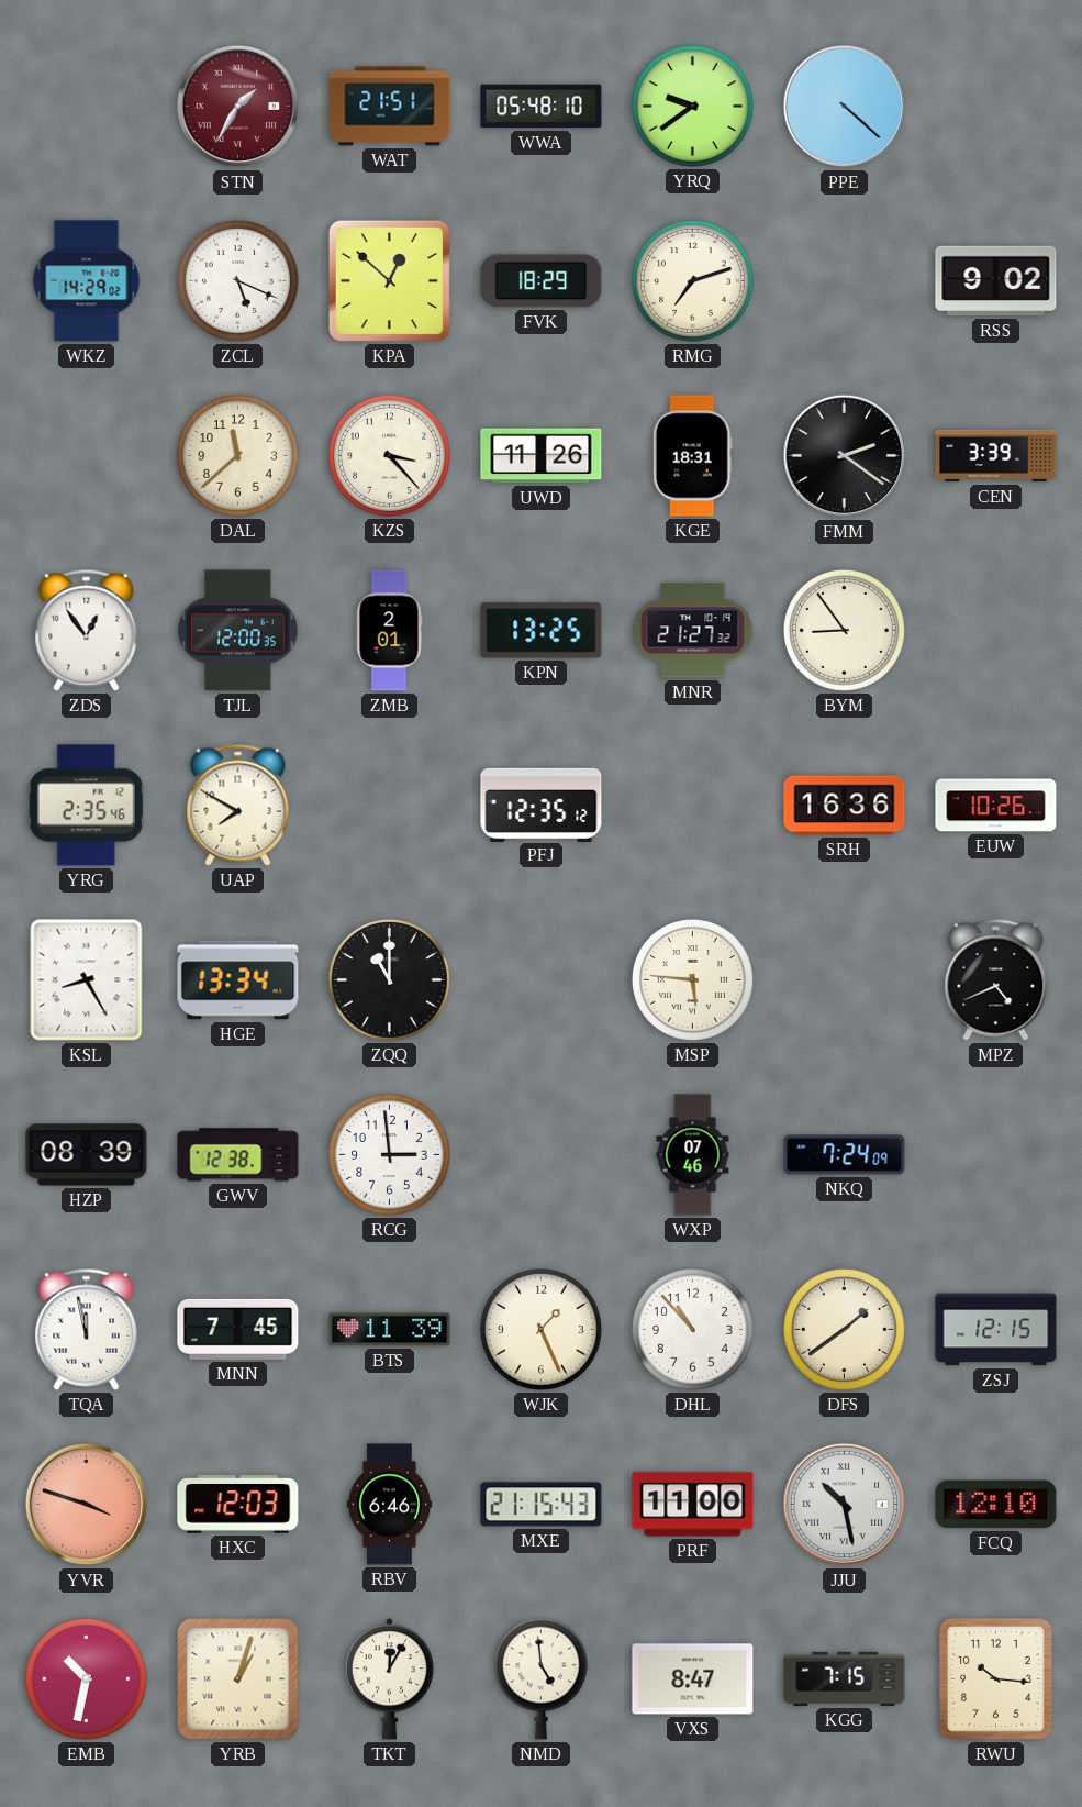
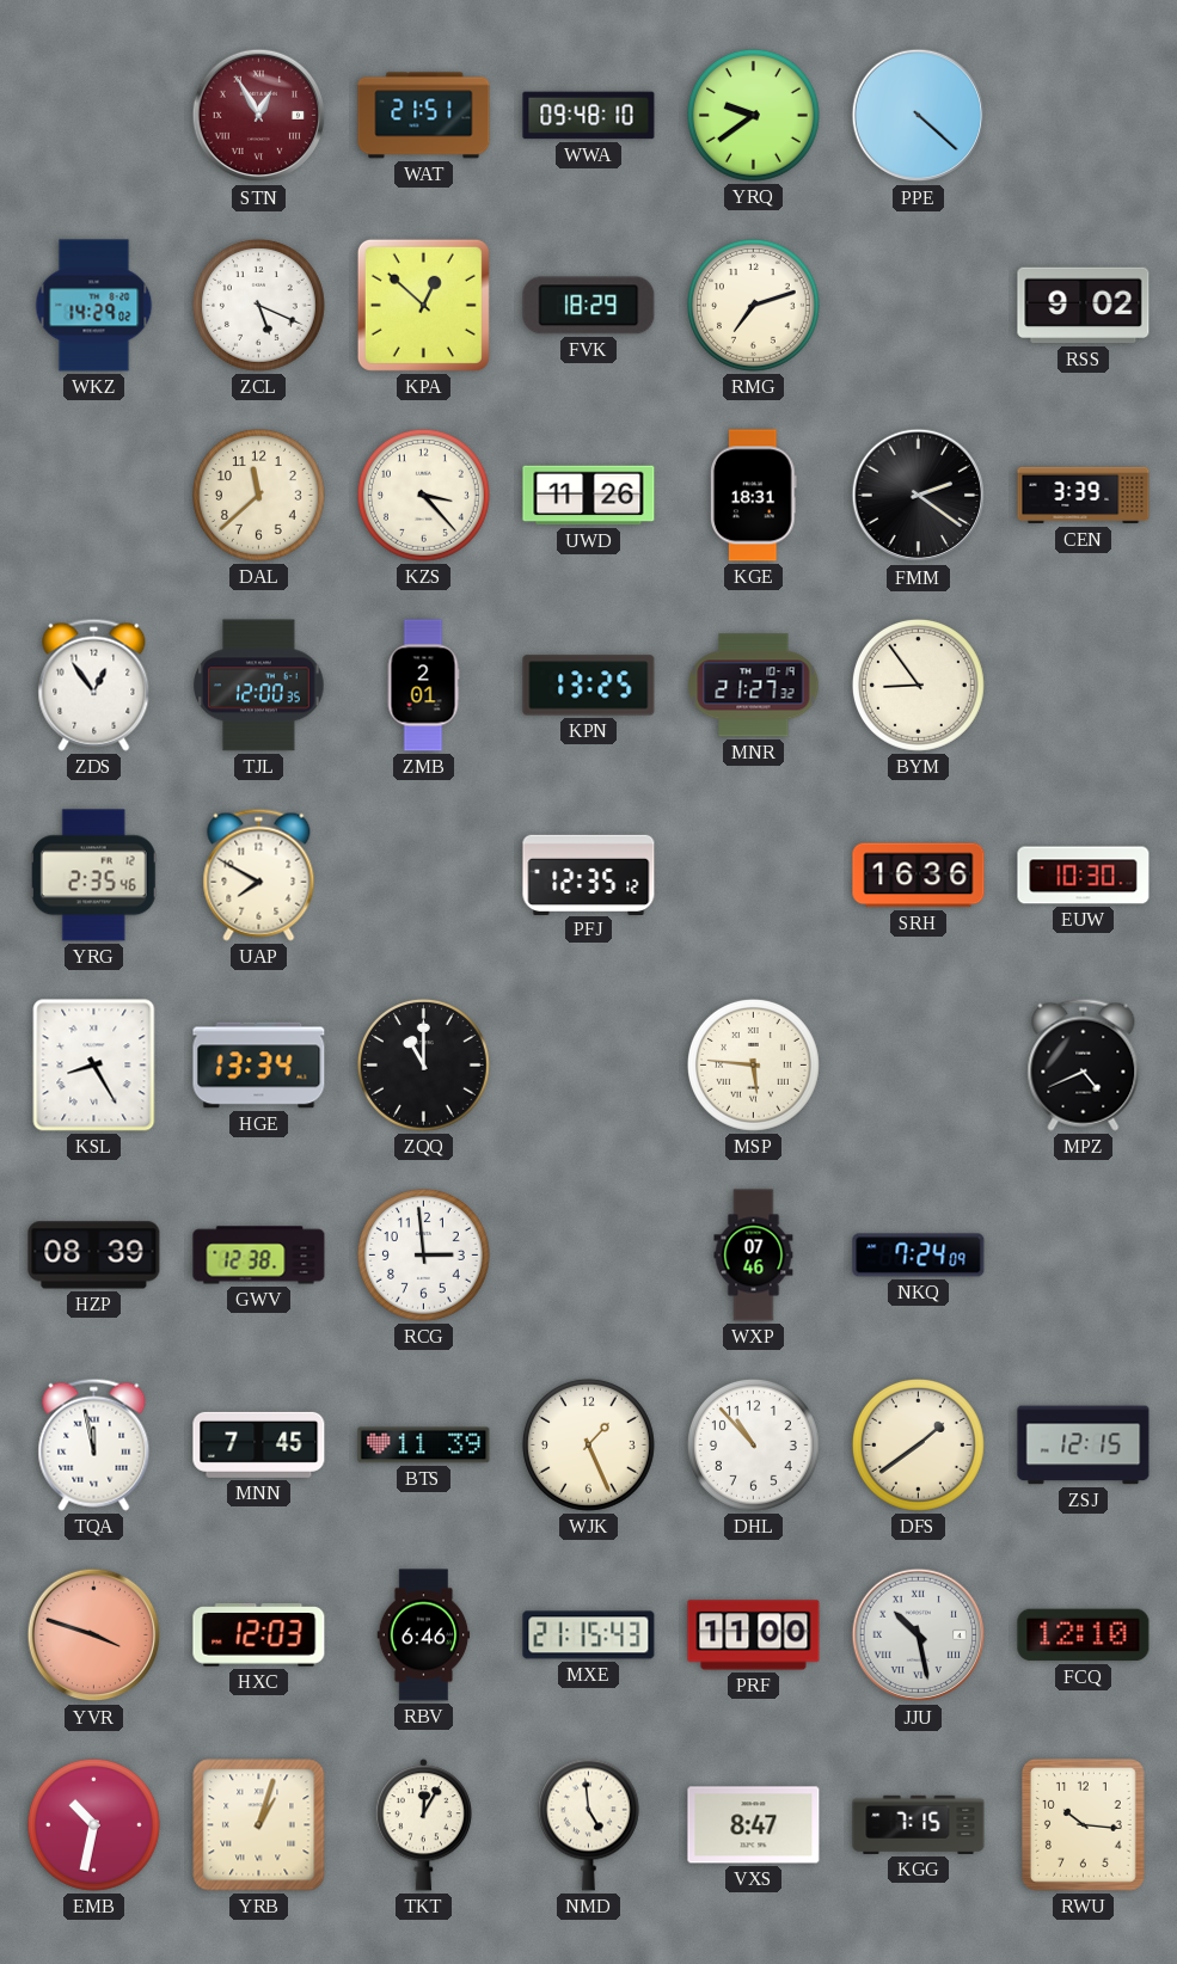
STN: 1:35 -> 12:55
WWA: 05:48 -> 09:48
EUW: 10:26 -> 10:30
